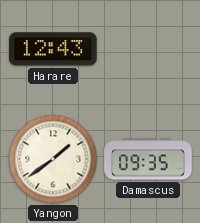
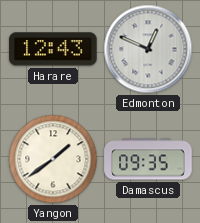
Edmonton: none -> 12:49
